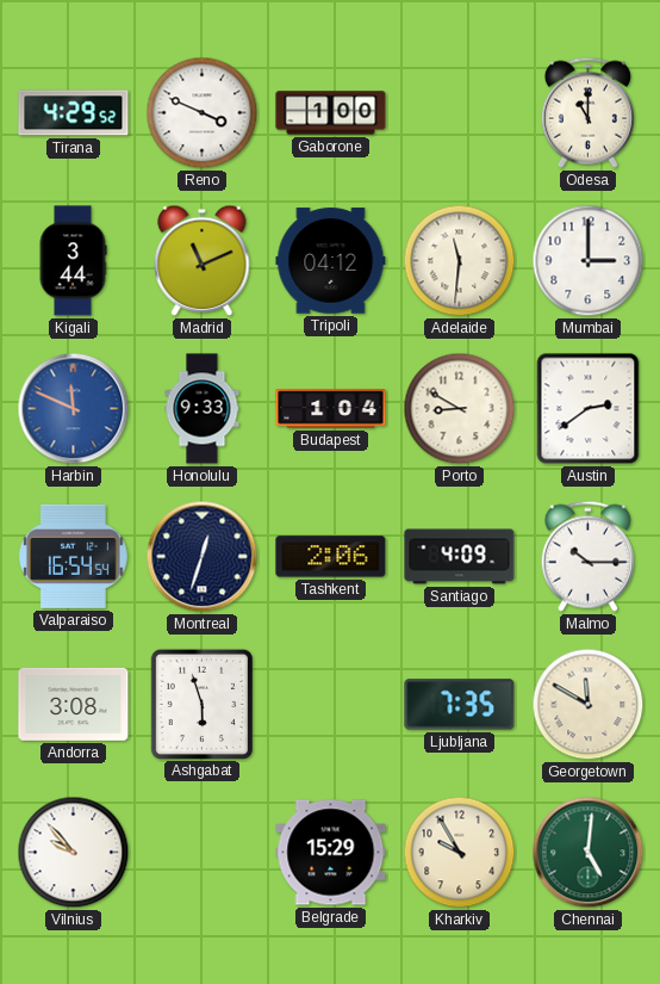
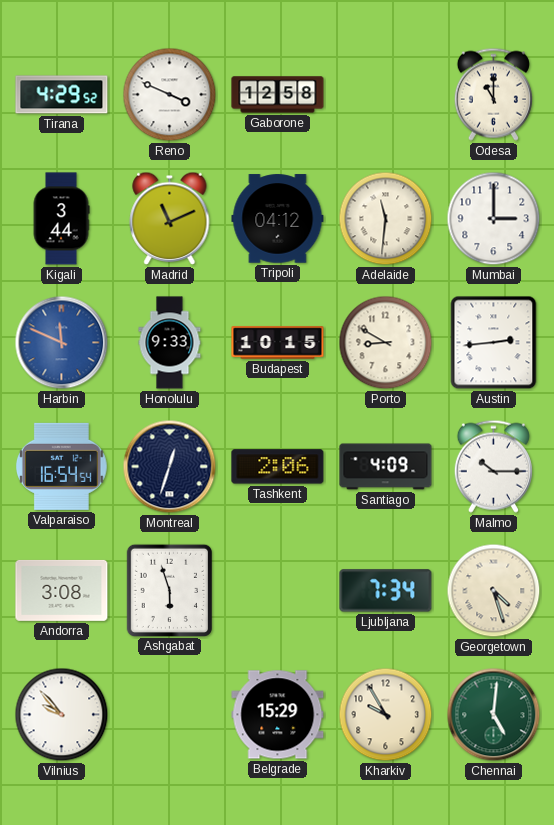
Gaborone: 1:00 -> 12:58
Budapest: 1:04 -> 10:15
Austin: 2:39 -> 2:44
Ljubljana: 7:35 -> 7:34
Georgetown: 11:50 -> 4:27
